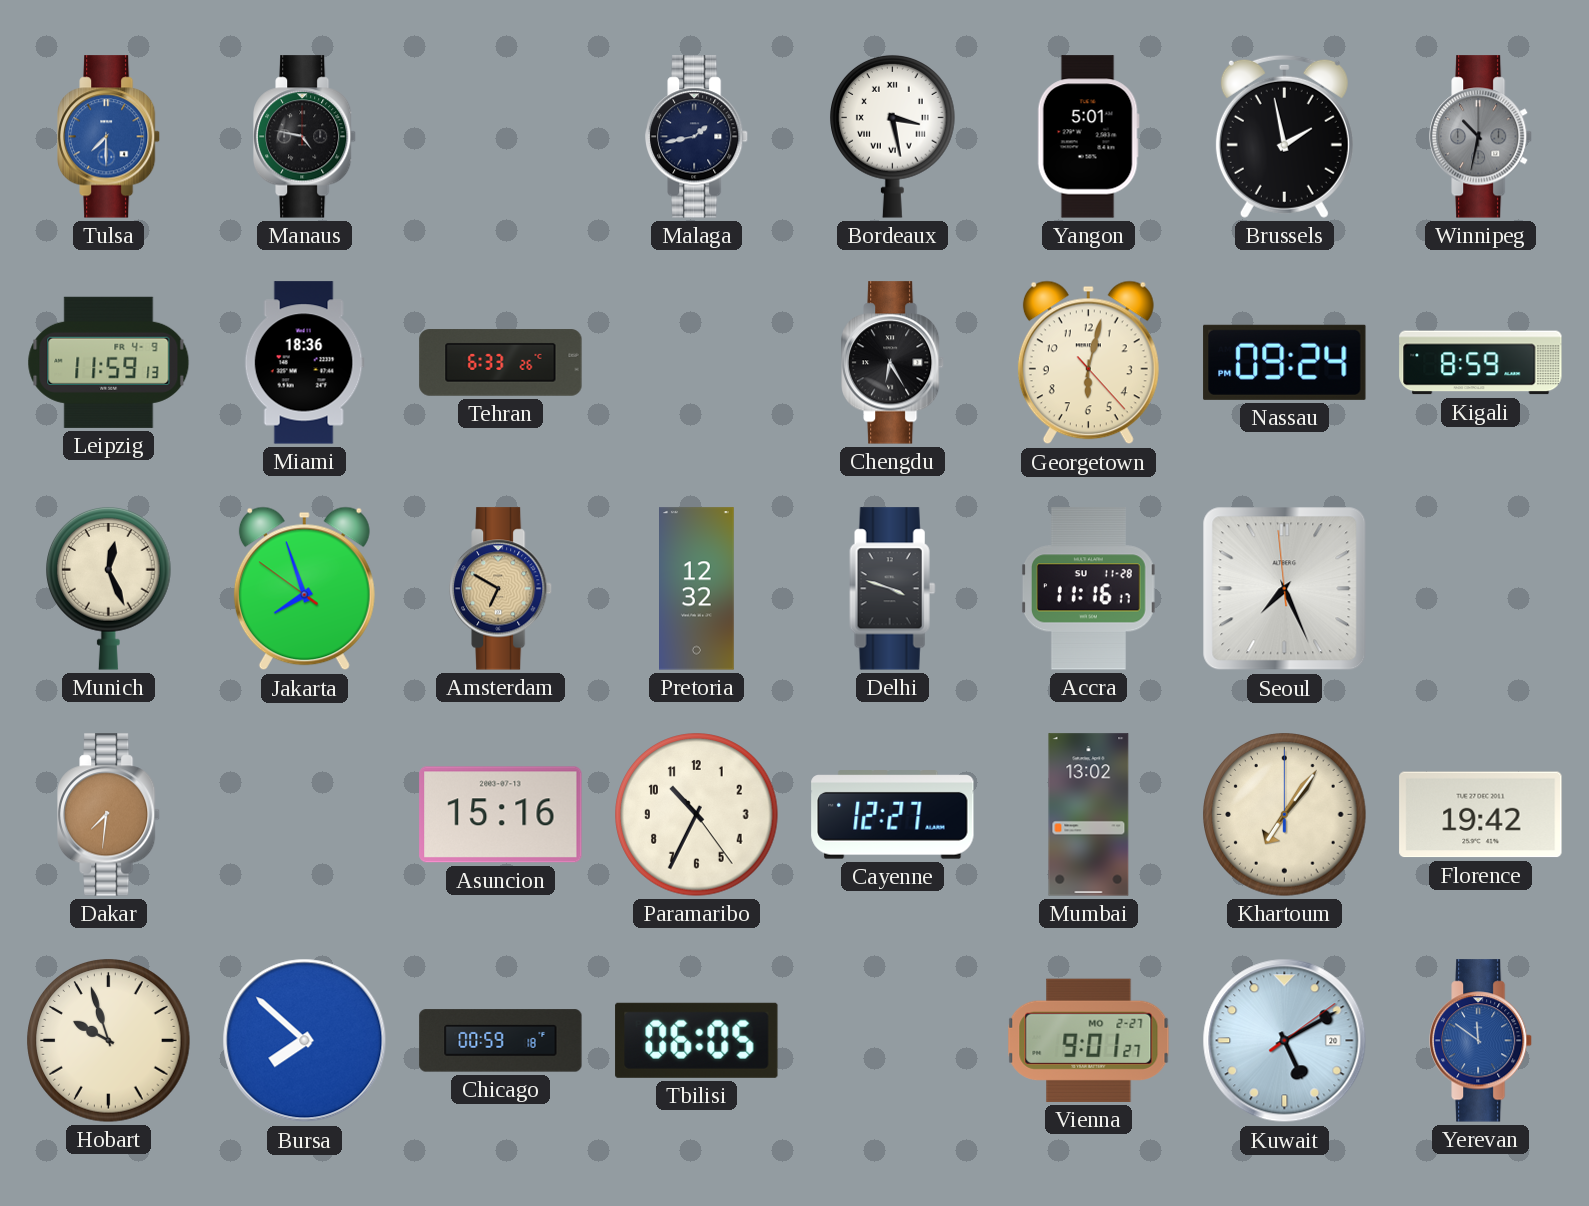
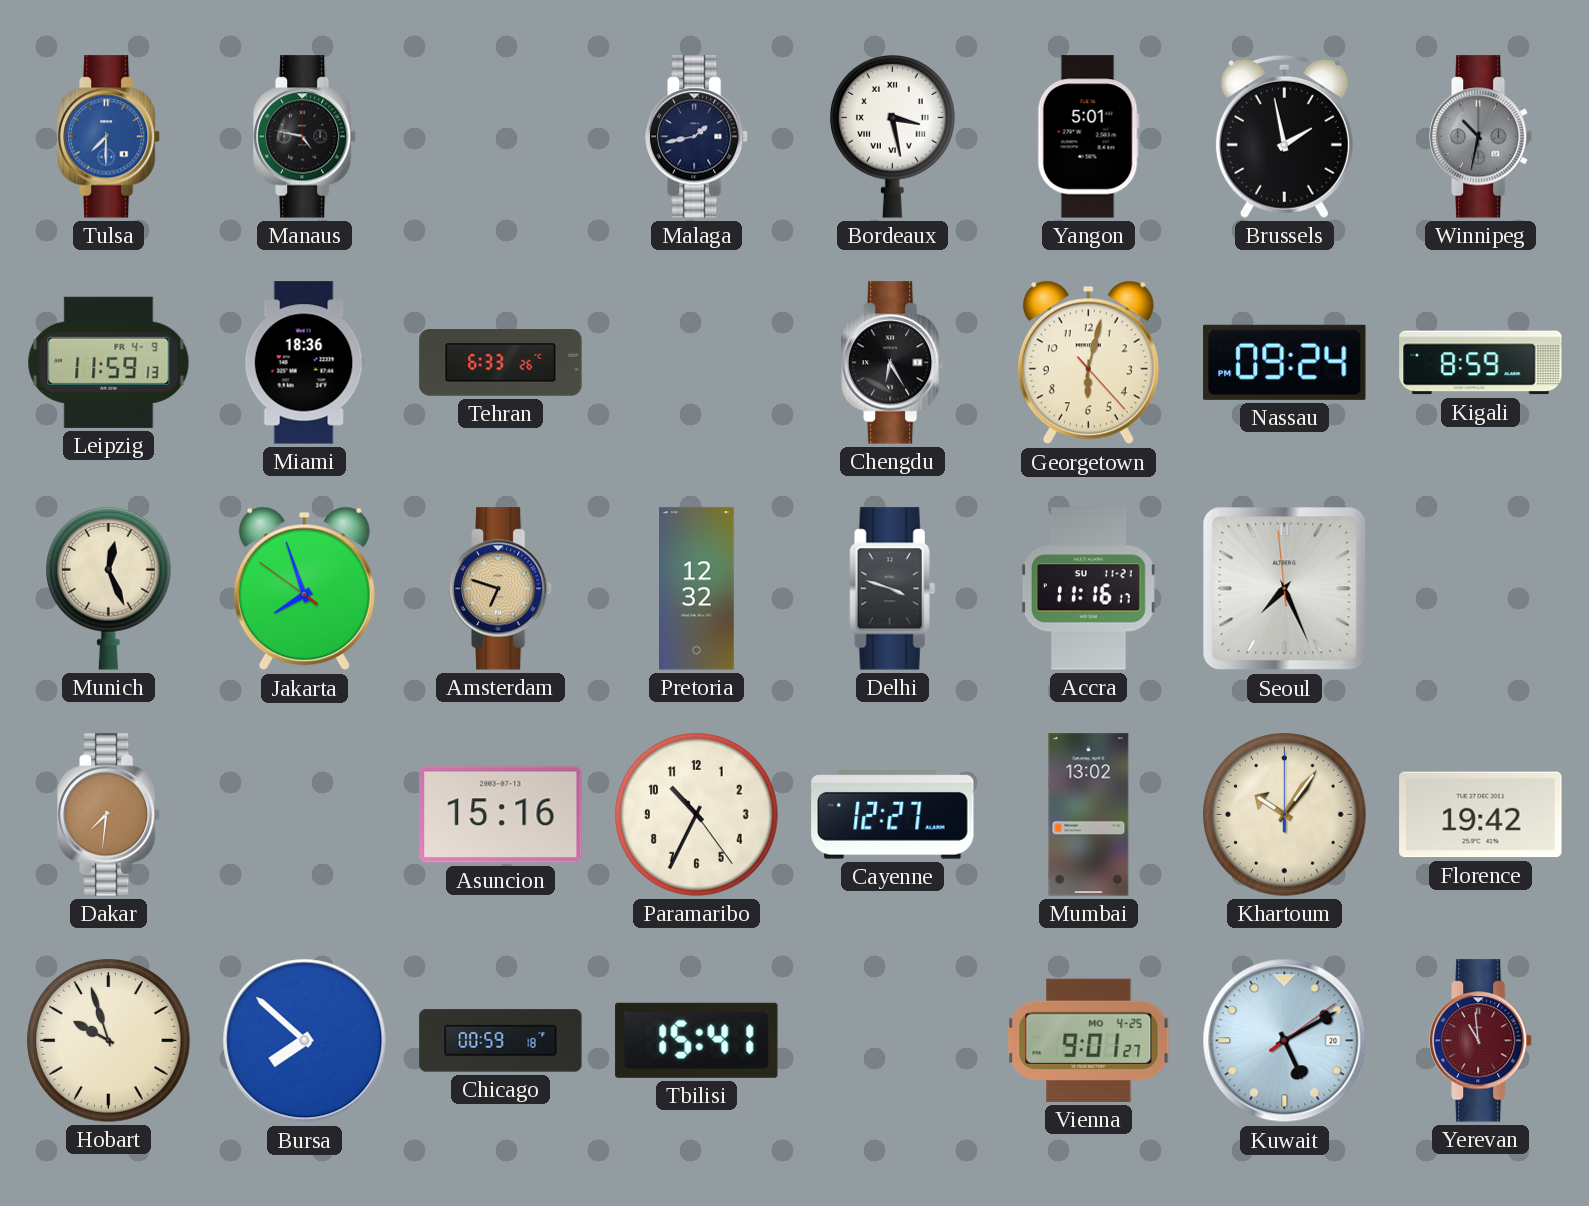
Amsterdam: 6:50 -> 6:48
Accra date: SU 11-28 -> SU 11-21
Khartoum: 7:06 -> 10:06
Tbilisi: 06:05 -> 15:41
Vienna date: MO 2-27 -> MO 4-25
Yerevan: 11:51 -> 10:59
Yerevan dial: blue -> burgundy
